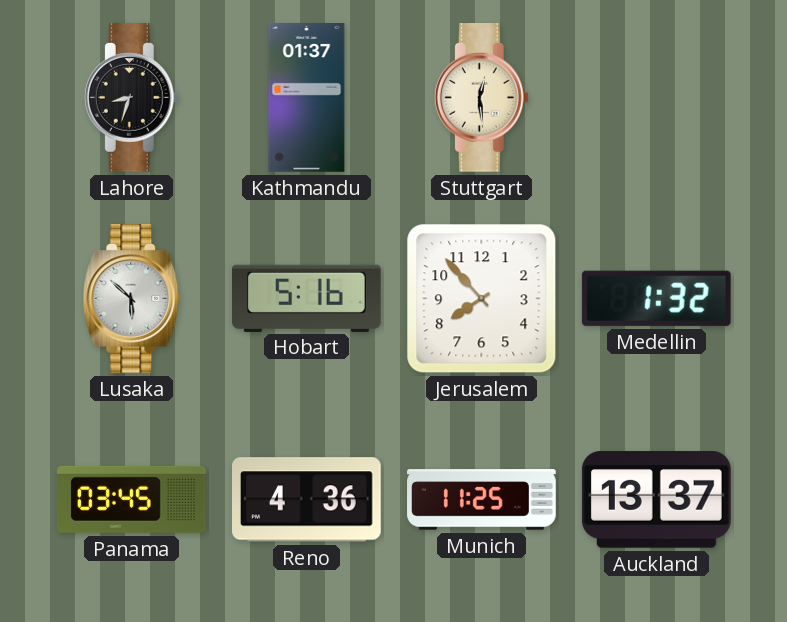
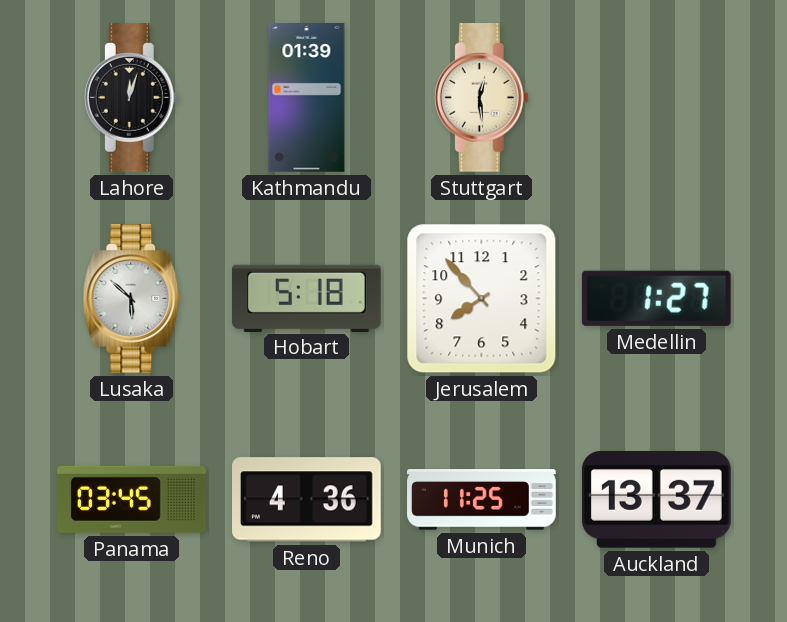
Lahore: 8:33 -> 12:03
Kathmandu: 01:37 -> 01:39
Hobart: 5:16 -> 5:18
Medellin: 1:32 -> 1:27
